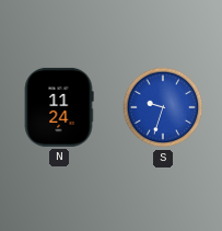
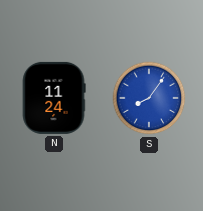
S: 9:33 -> 8:06
